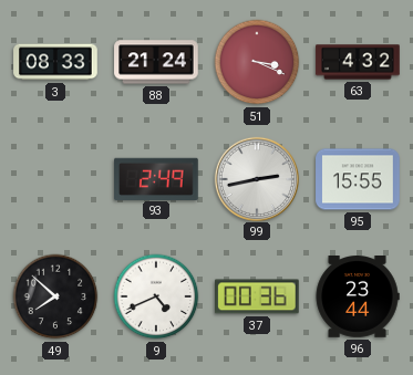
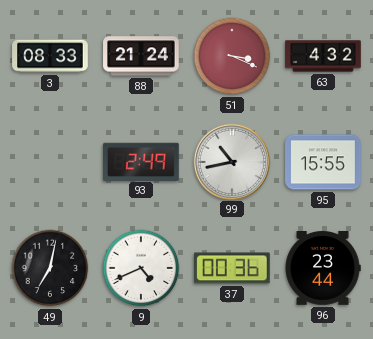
99: 2:43 -> 10:43
49: 7:52 -> 7:02
